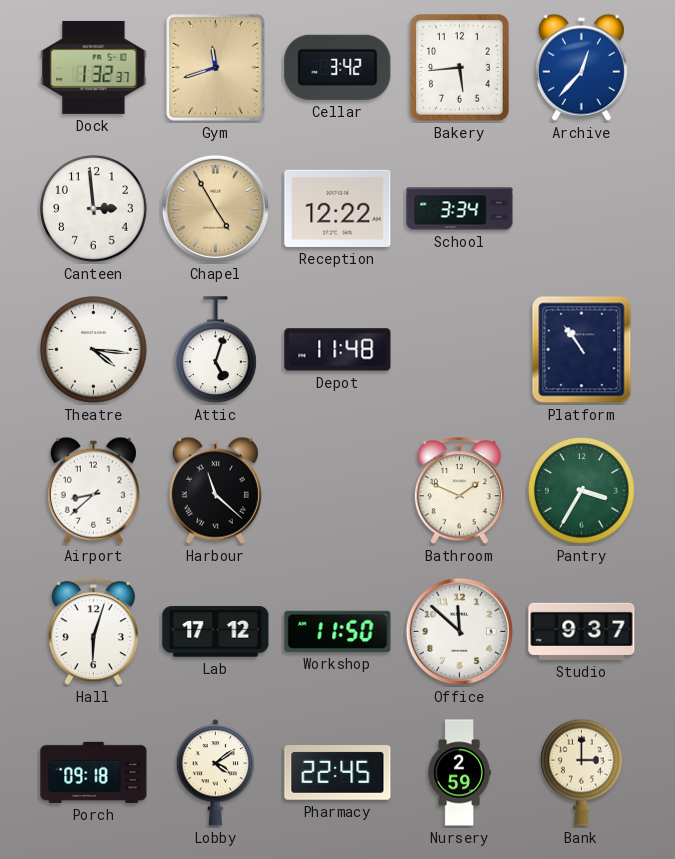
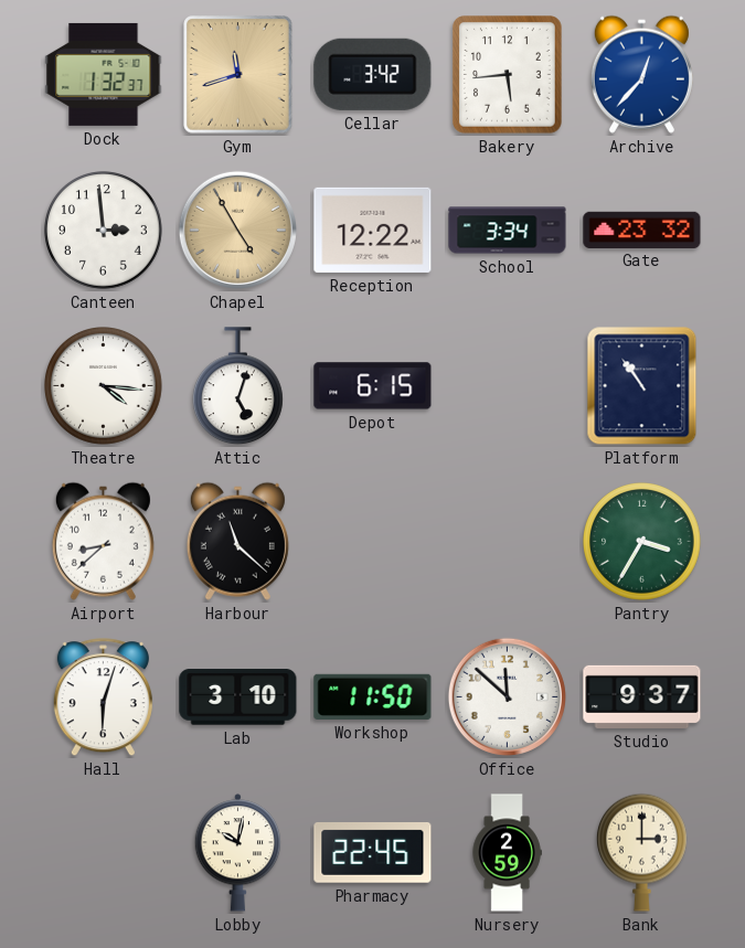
Gate: none -> 23:32
Depot: 11:48 -> 6:15
Bathroom: 1:49 -> none
Lab: 17:12 -> 3:10
Porch: 09:18 -> none
Lobby: 4:09 -> 10:02
